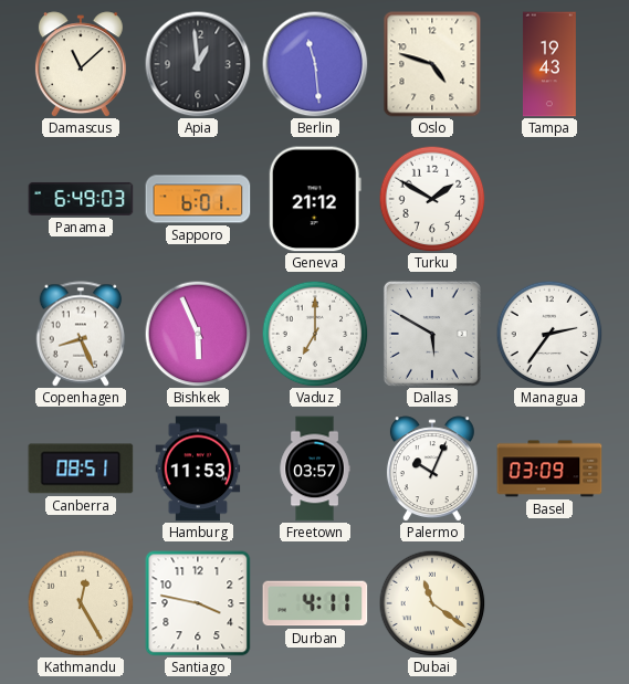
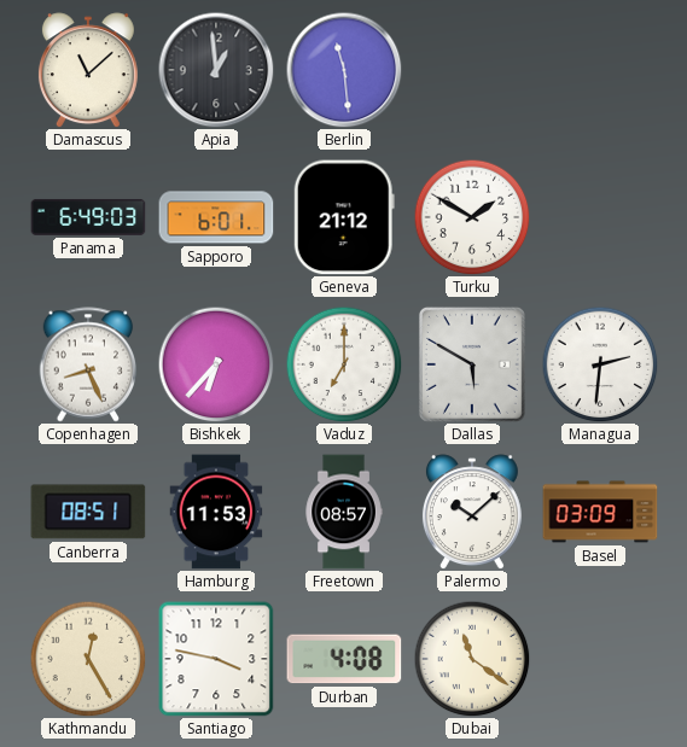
Oslo: 4:48 -> none
Tampa: 19:43 -> none
Bishkek: 5:56 -> 6:37
Managua: 2:36 -> 2:31
Freetown: 03:57 -> 08:57
Palermo: 10:04 -> 10:08
Durban: 4:11 -> 4:08
